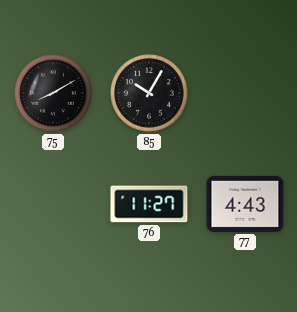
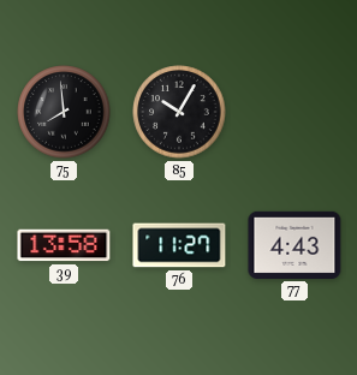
75: 8:10 -> 7:59
39: none -> 13:58
